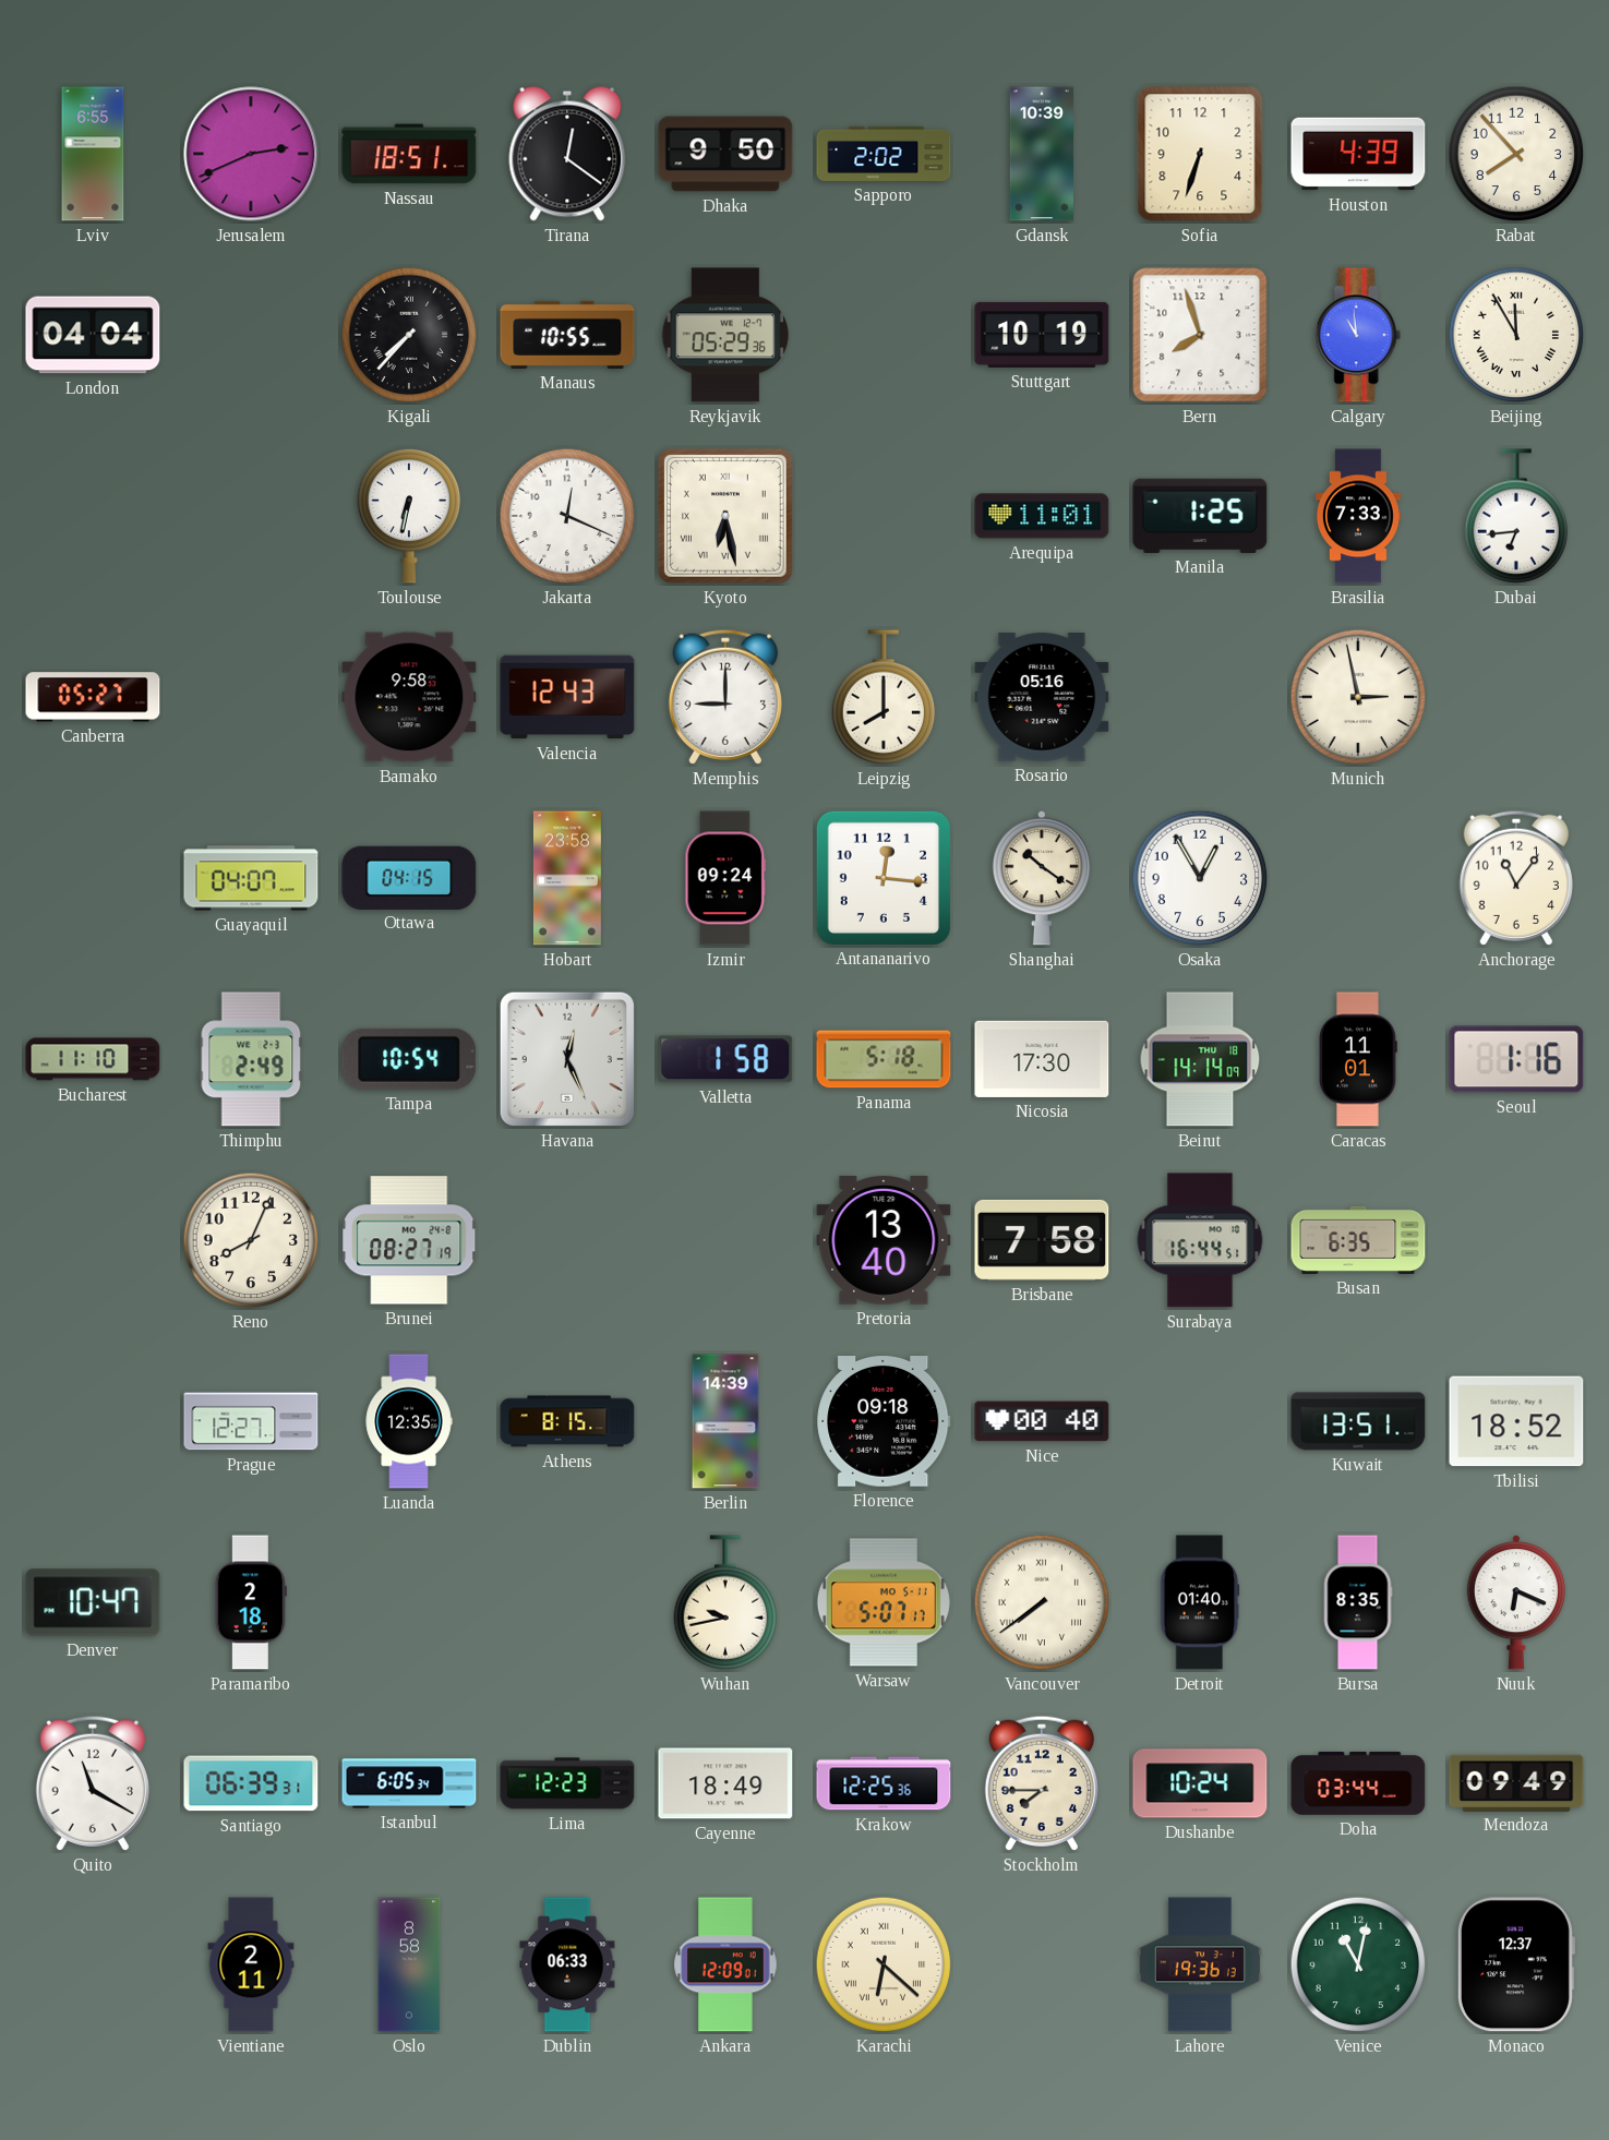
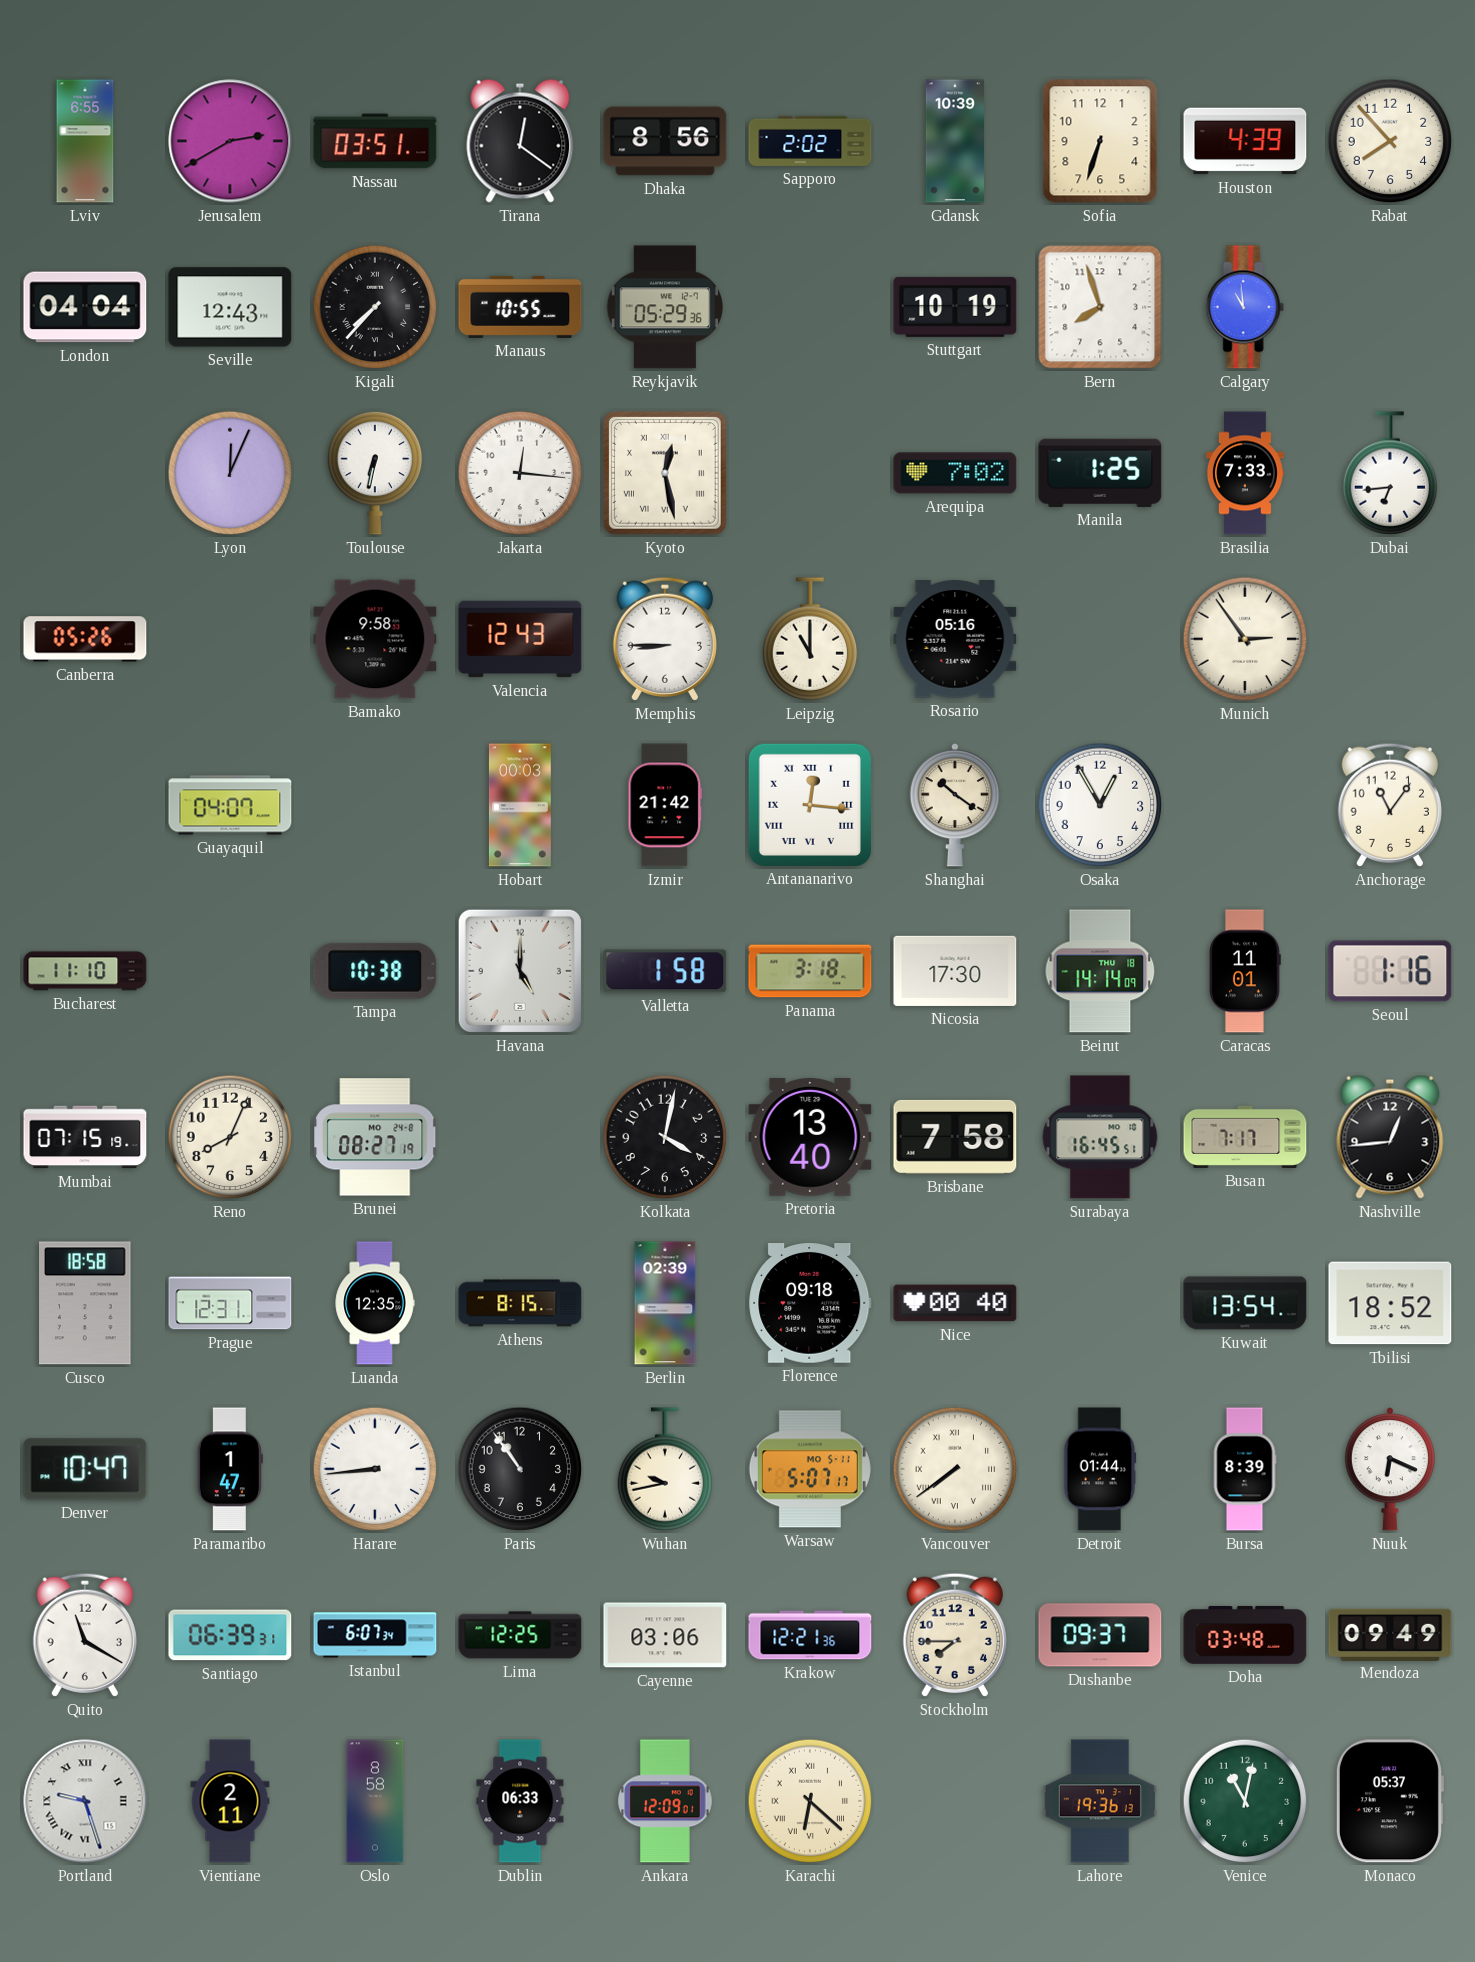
Jerusalem: 2:41 -> 2:40
Nassau: 18:51 -> 03:51
Dhaka: 9:50 -> 8:56
Seville: none -> 12:43
Beijing: 11:55 -> none
Lyon: none -> 12:04
Jakarta: 12:19 -> 12:16
Kyoto: 6:28 -> 12:28
Arequipa: 11:01 -> 7:02
Canberra: 05:27 -> 05:26
Memphis: 9:00 -> 8:45
Leipzig: 8:00 -> 11:00
Munich: 2:58 -> 2:54
Ottawa: 04:15 -> none
Hobart: 23:58 -> 00:03
Izmir: 09:24 -> 21:42
Antananarivo numerals: Arabic -> Roman
Thimphu: 2:49 -> none
Tampa: 10:54 -> 10:38
Havana: 12:26 -> 5:00
Panama: 5:18 -> 3:18
Mumbai: none -> 07:15
Kolkata: none -> 4:02
Surabaya: 16:44 -> 16:45
Busan: 6:35 -> 7:17
Nashville: none -> 12:44
Cusco: none -> 18:58
Prague: 12:27 -> 12:31
Berlin: 14:39 -> 02:39
Kuwait: 13:51 -> 13:54
Paramaribo: 2:18 -> 1:47
Harare: none -> 8:44
Paris: none -> 10:54
Detroit: 01:40 -> 01:44
Bursa: 8:35 -> 8:39
Istanbul: 6:05 -> 6:07
Lima: 12:23 -> 12:25
Cayenne: 18:49 -> 03:06
Krakow: 12:25 -> 12:21
Dushanbe: 10:24 -> 09:37
Doha: 03:44 -> 03:48
Portland: none -> 9:27
Monaco: 12:37 -> 05:37
